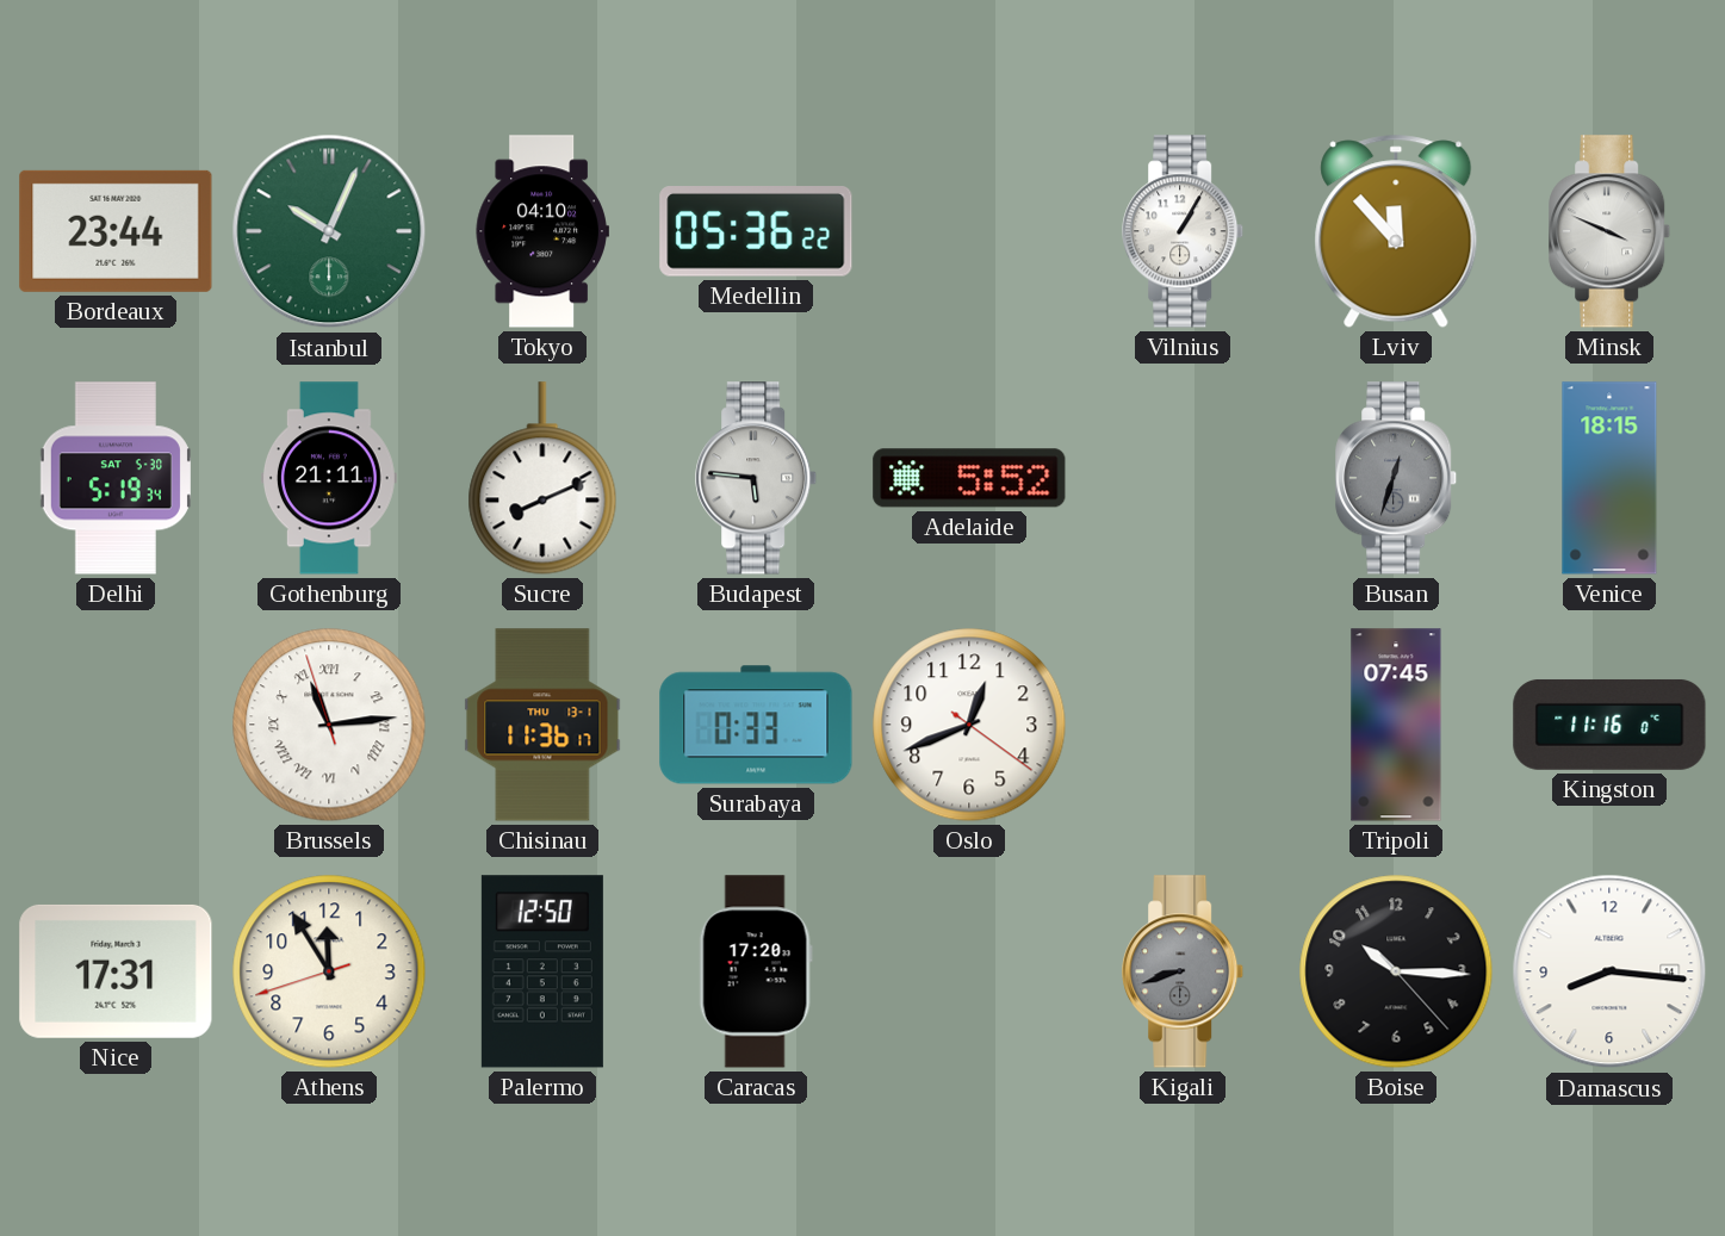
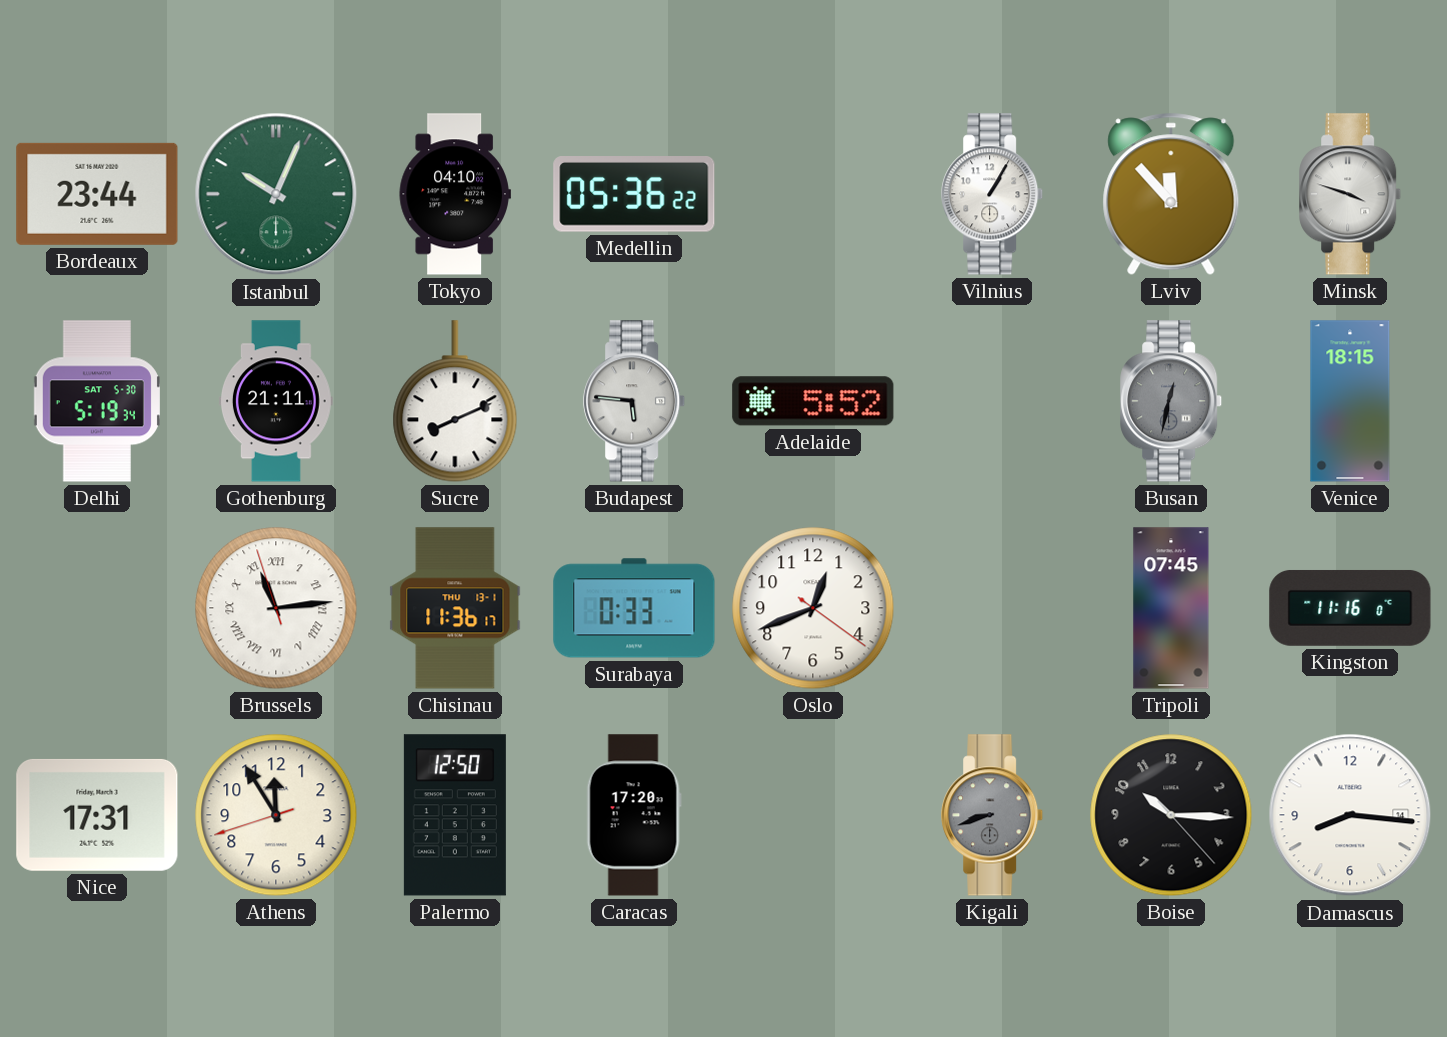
Minsk: 3:49 -> 3:48
Busan: 12:33 -> 12:32
